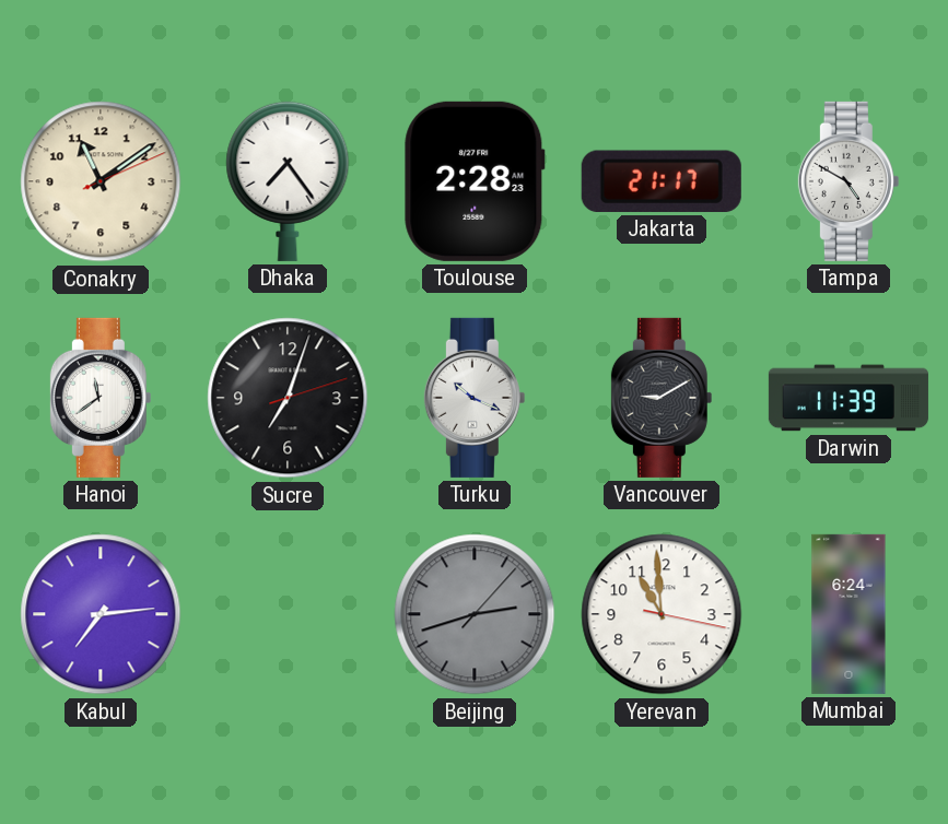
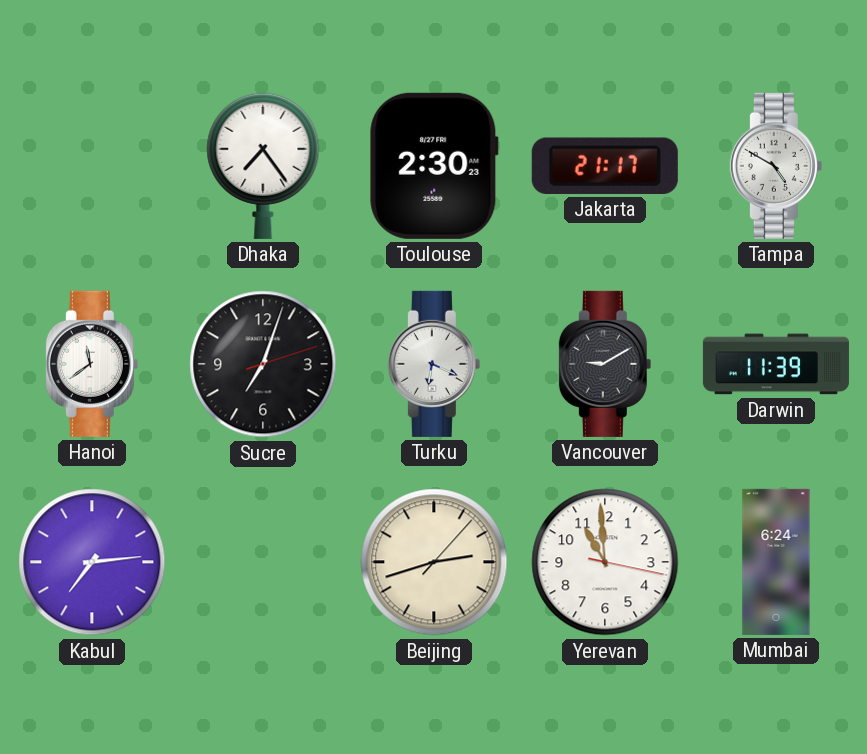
Conakry: 11:09 -> none
Toulouse: 2:28 -> 2:30
Turku: 10:19 -> 6:19
Beijing dial: grey -> cream
